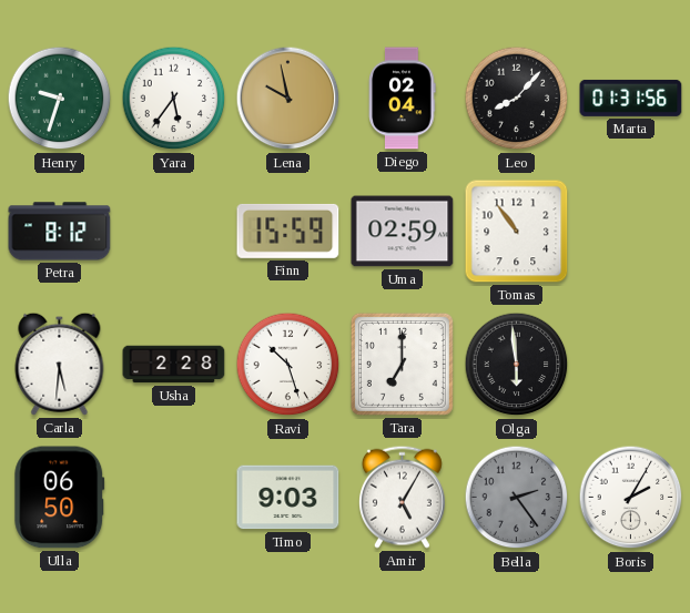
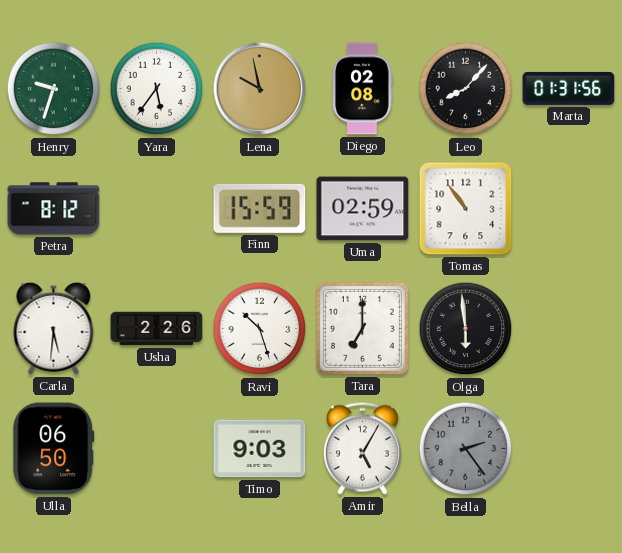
Diego: 02:04 -> 02:08
Usha: 2:28 -> 2:26
Boris: 2:05 -> none
